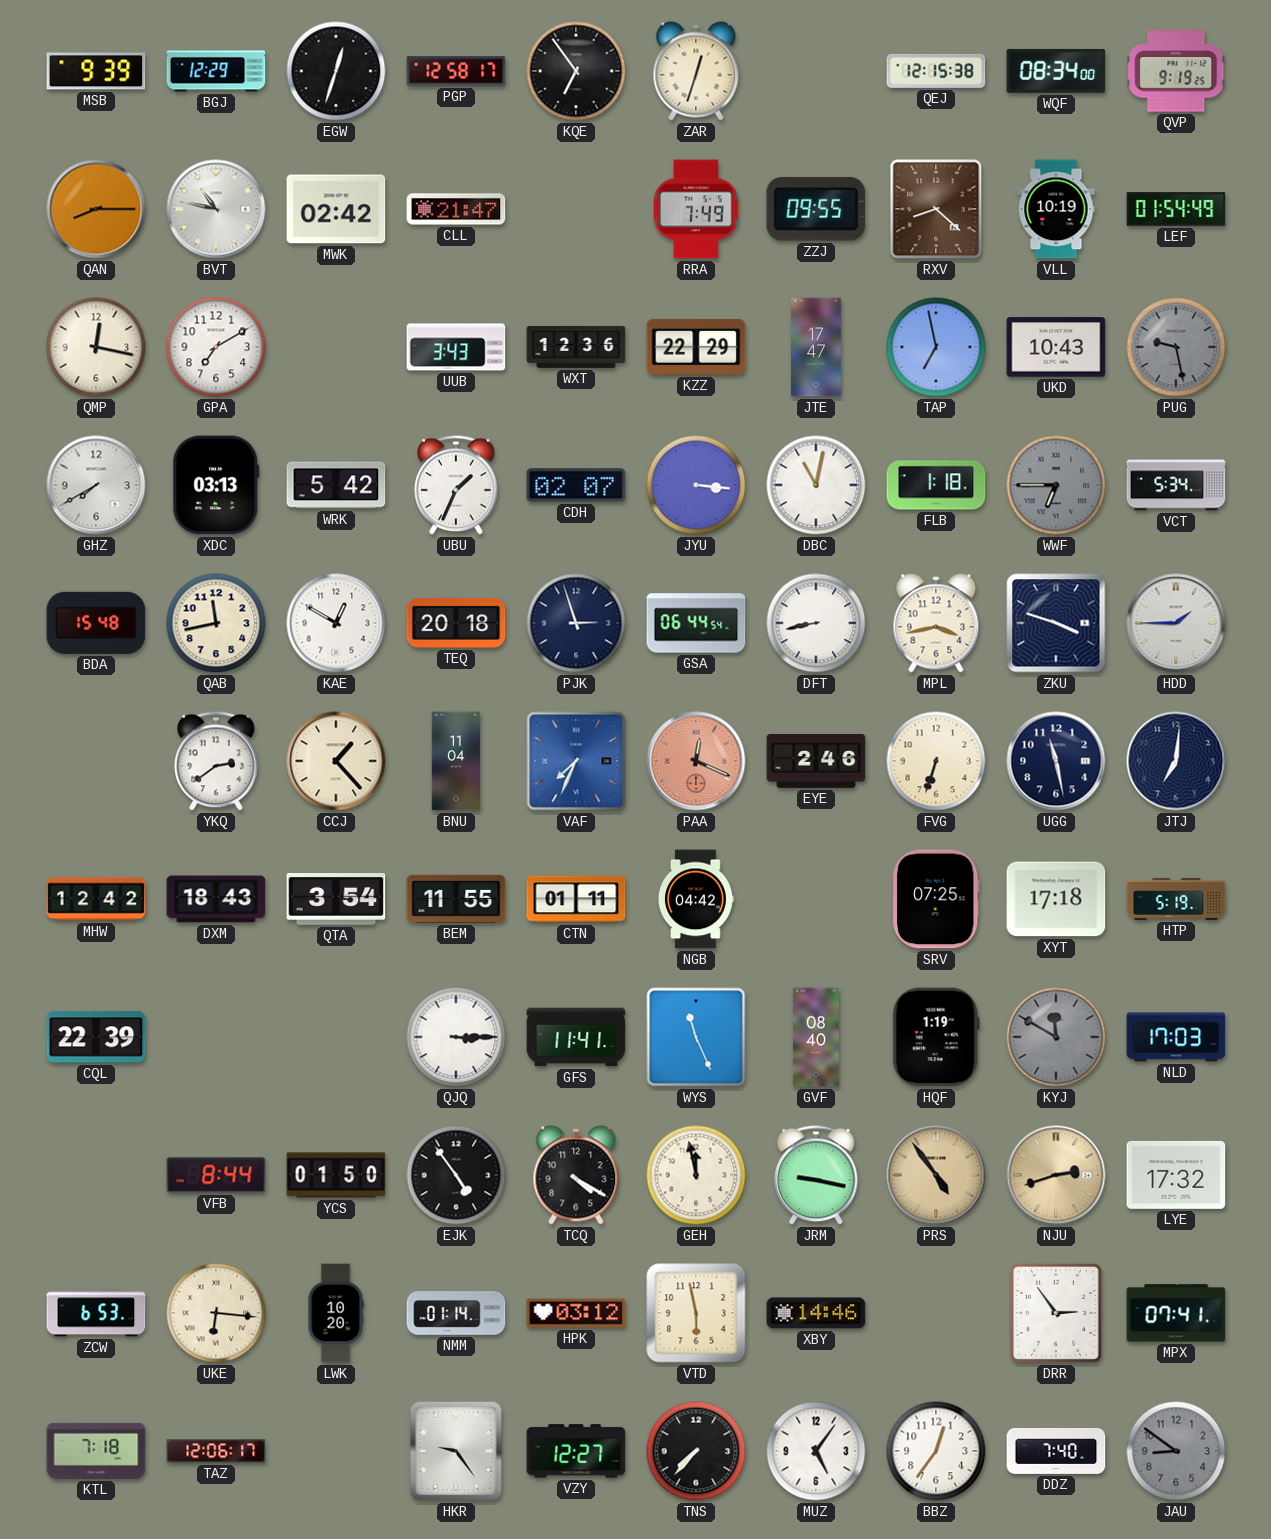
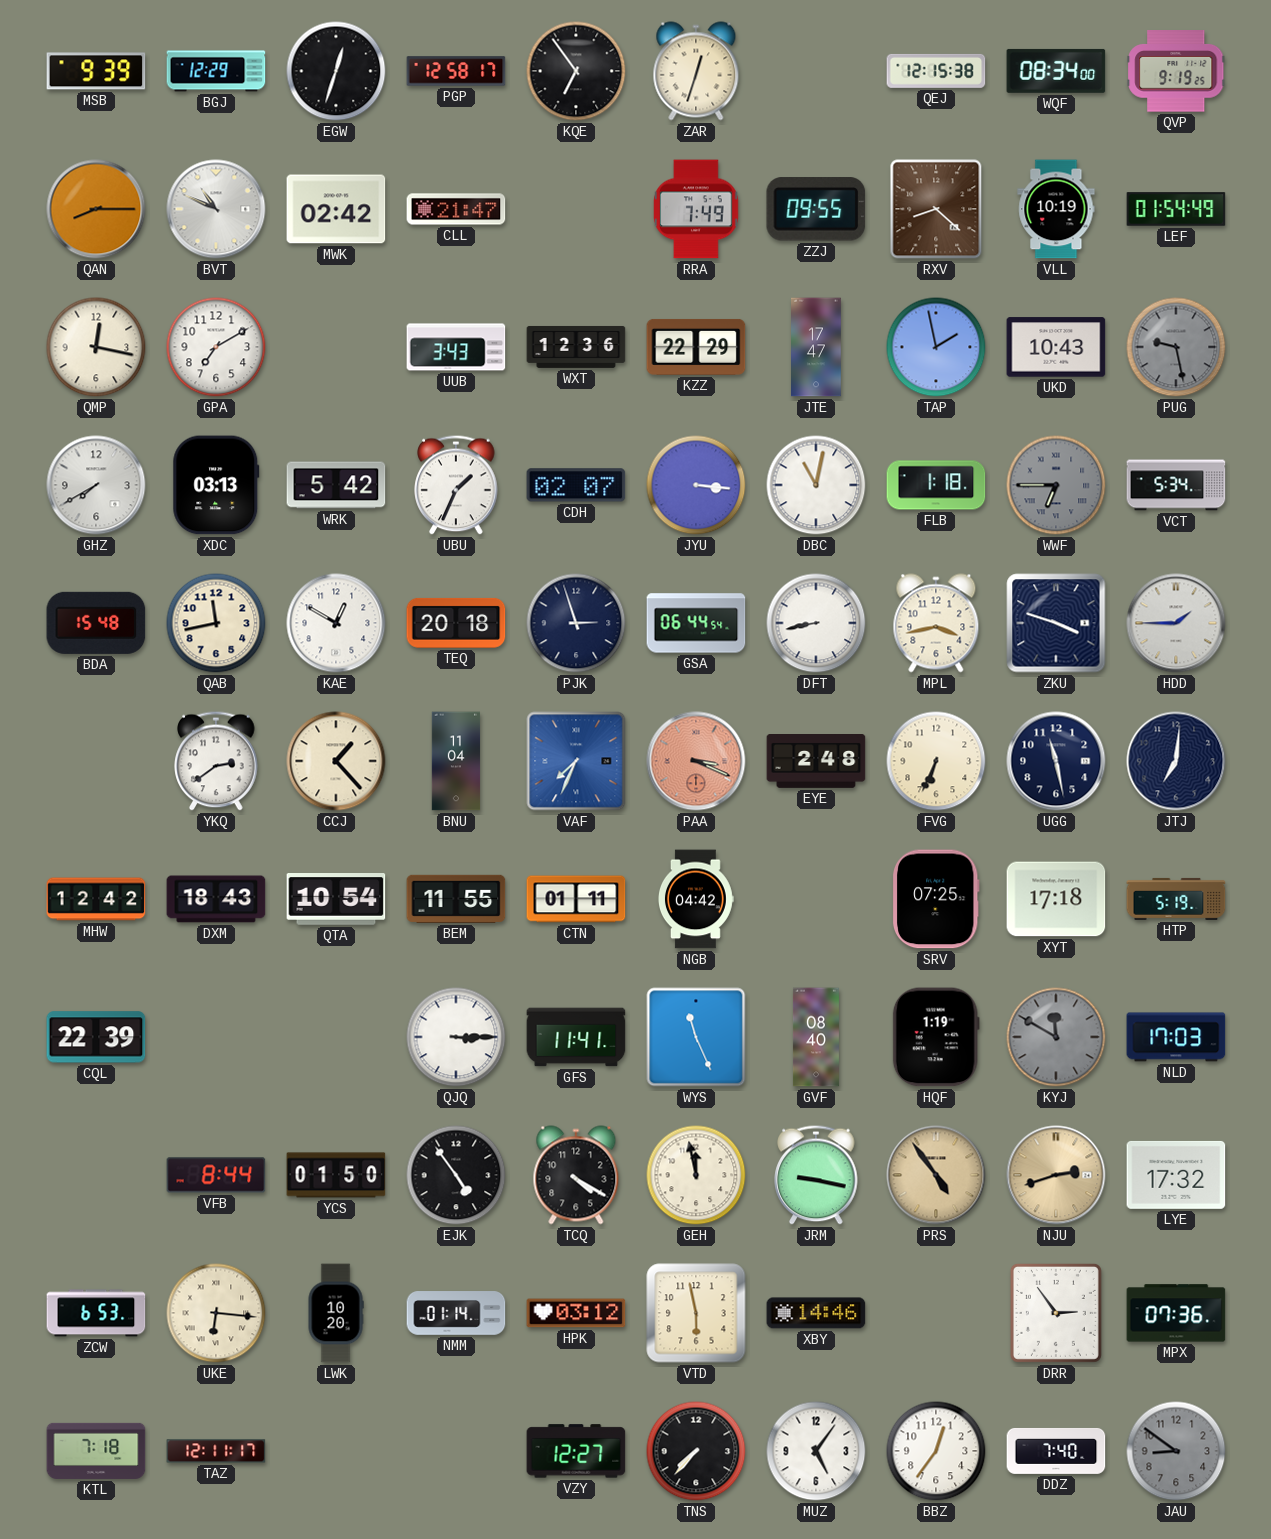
BVT: 10:47 -> 10:49
TAP: 6:58 -> 1:58
PAA: 12:19 -> 3:19
EYE: 2:46 -> 2:48
FVG: 6:33 -> 6:34
QTA: 3:54 -> 10:54
MPX: 07:41 -> 07:36
TAZ: 12:06 -> 12:11
HKR: 9:24 -> none
